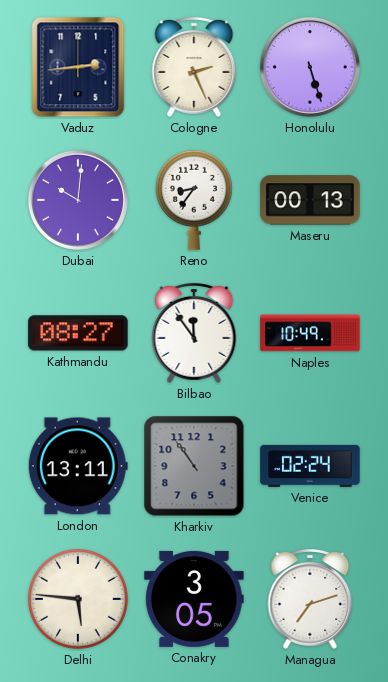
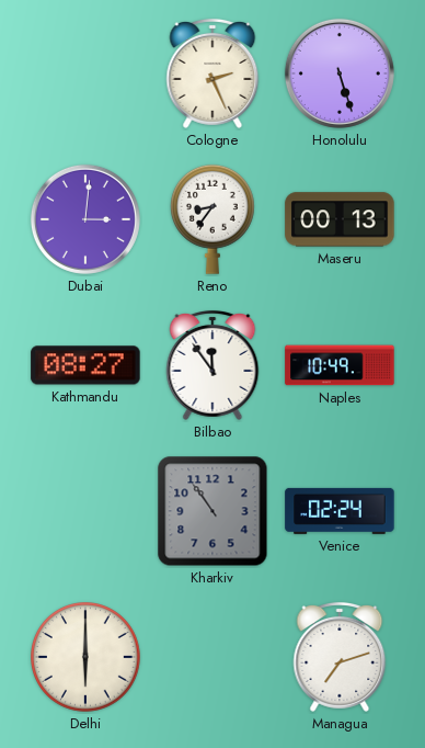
Vaduz: 2:44 -> none
Dubai: 10:01 -> 3:01
London: 13:11 -> none
Delhi: 5:46 -> 6:00
Conakry: 3:05 -> none
